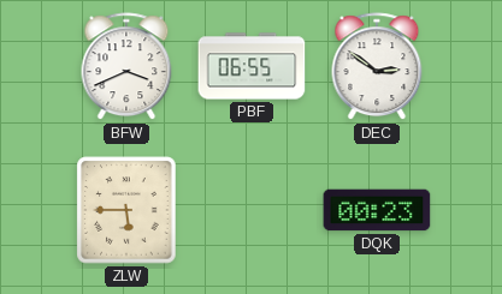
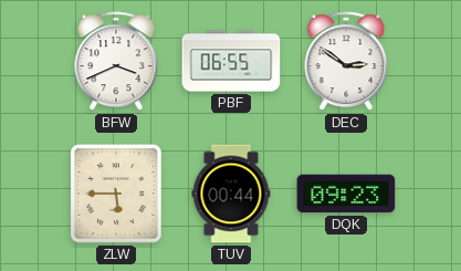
TUV: none -> 00:44
DQK: 00:23 -> 09:23
